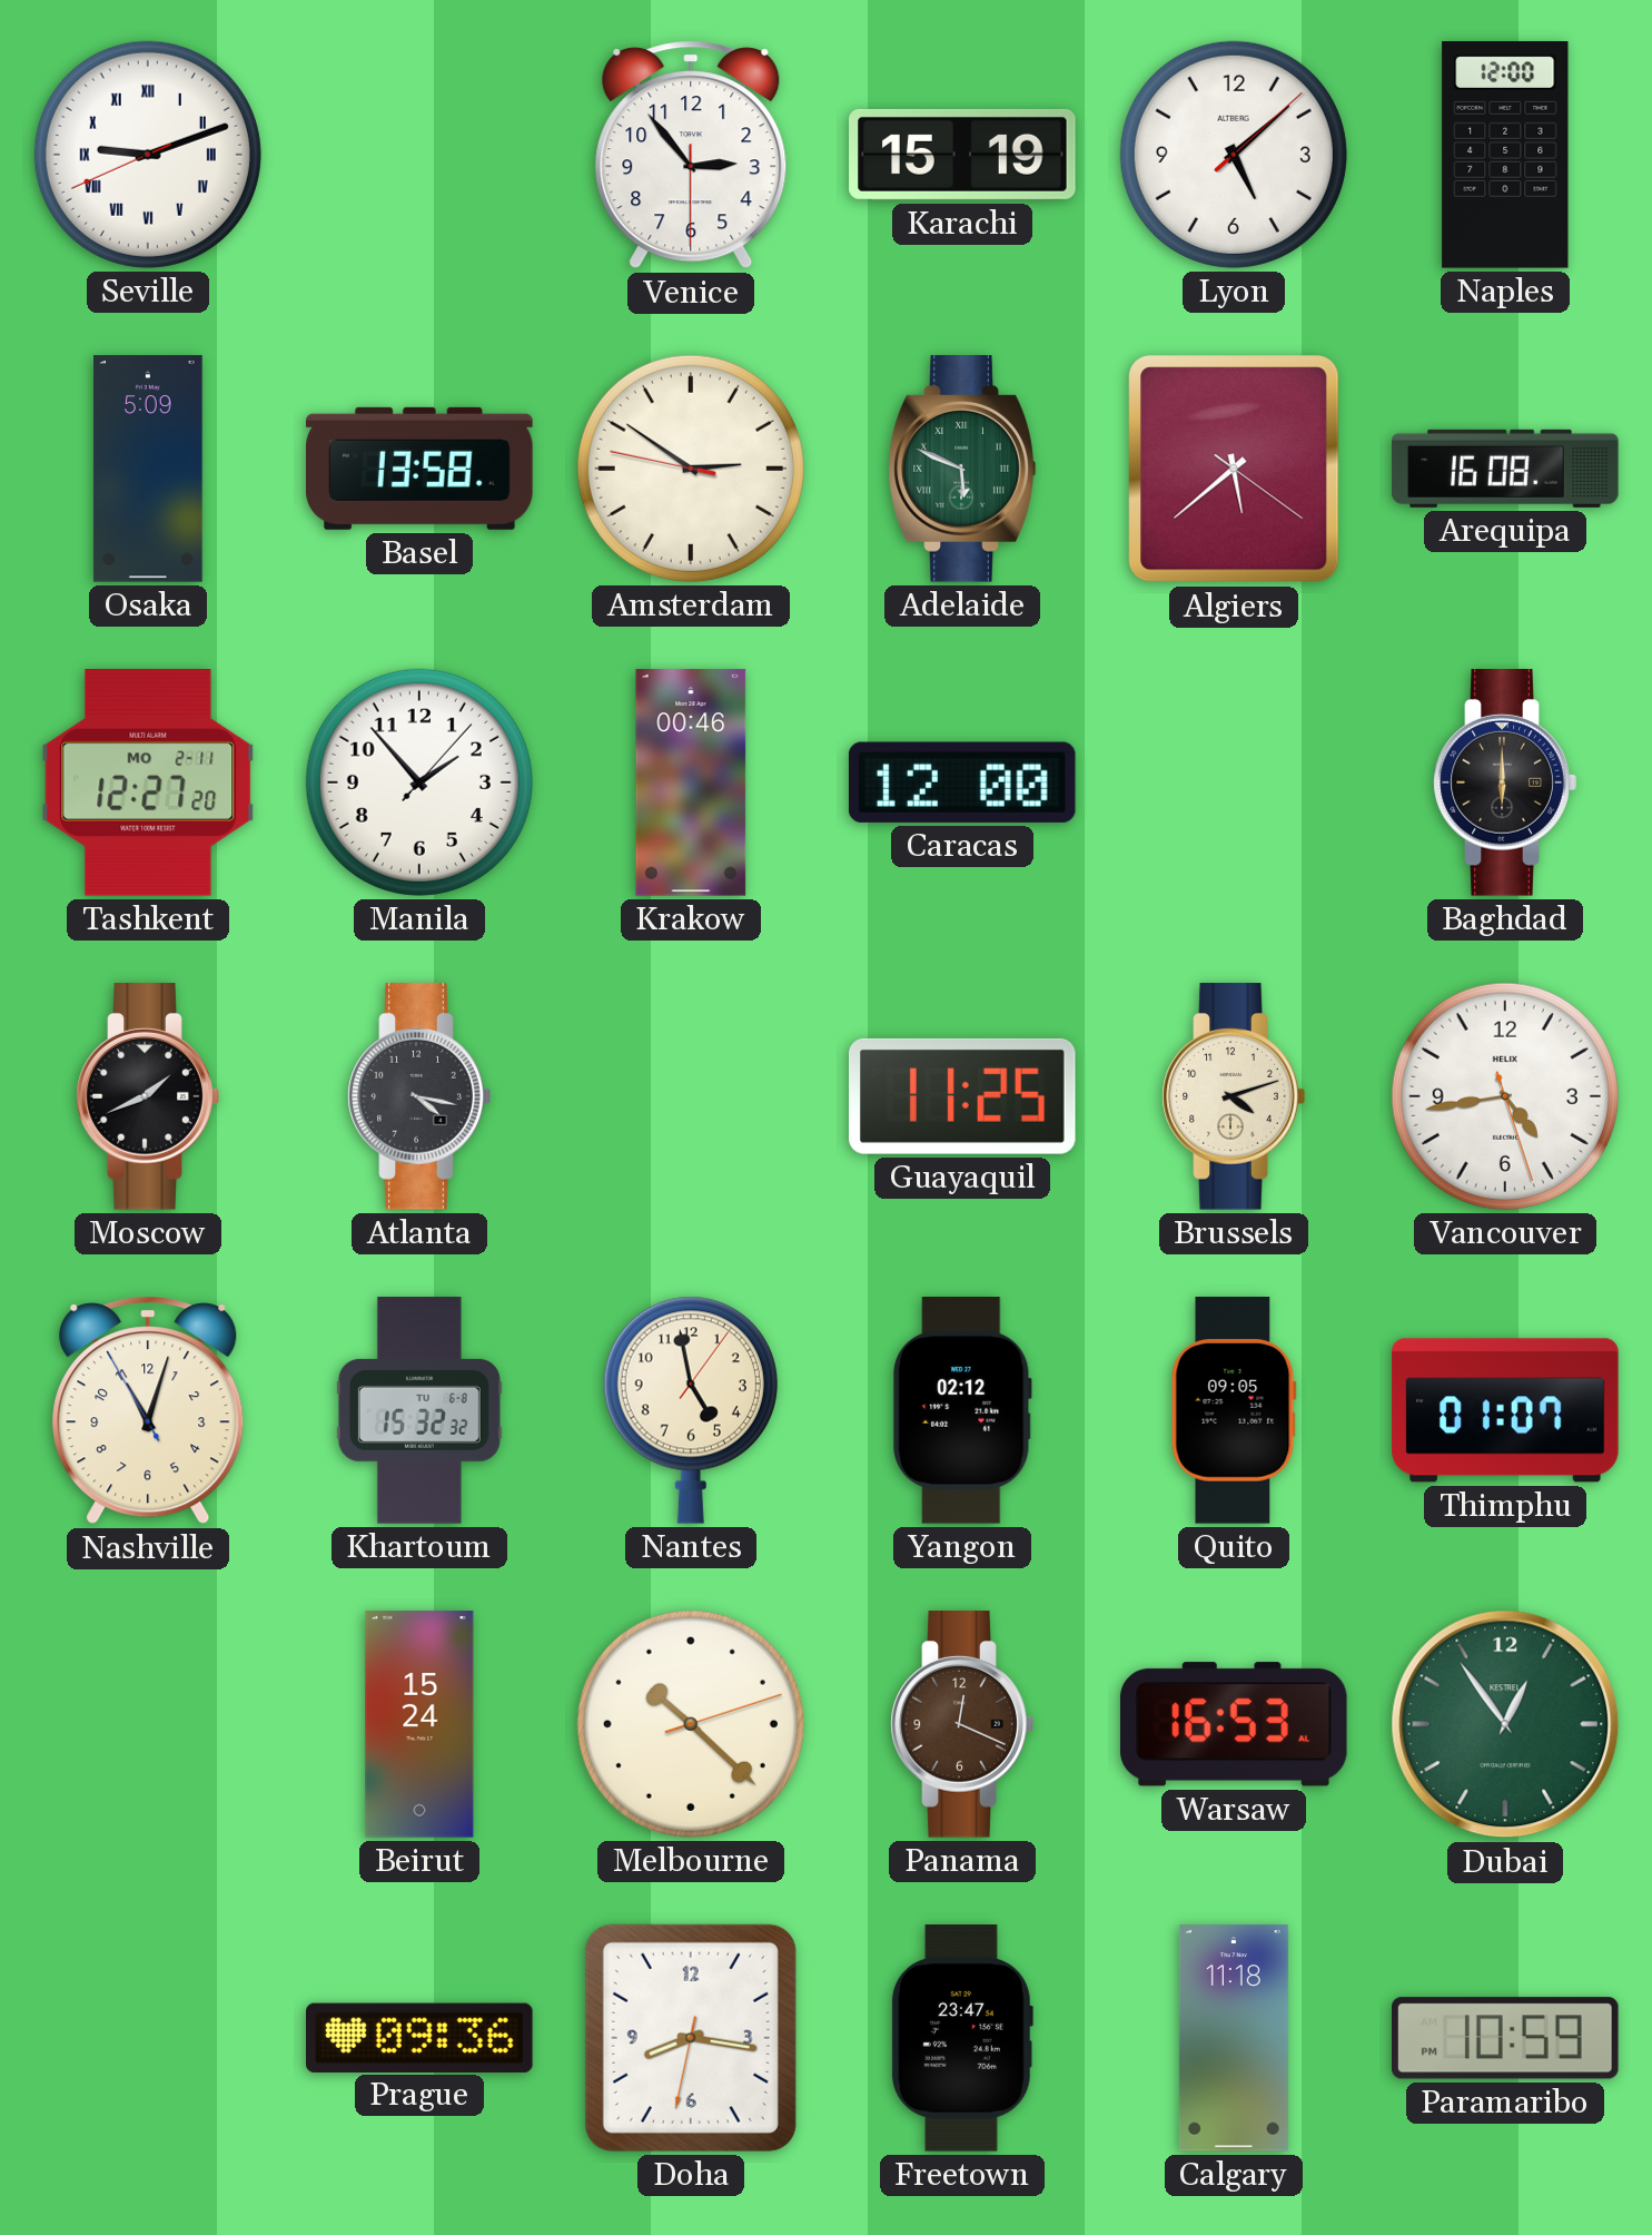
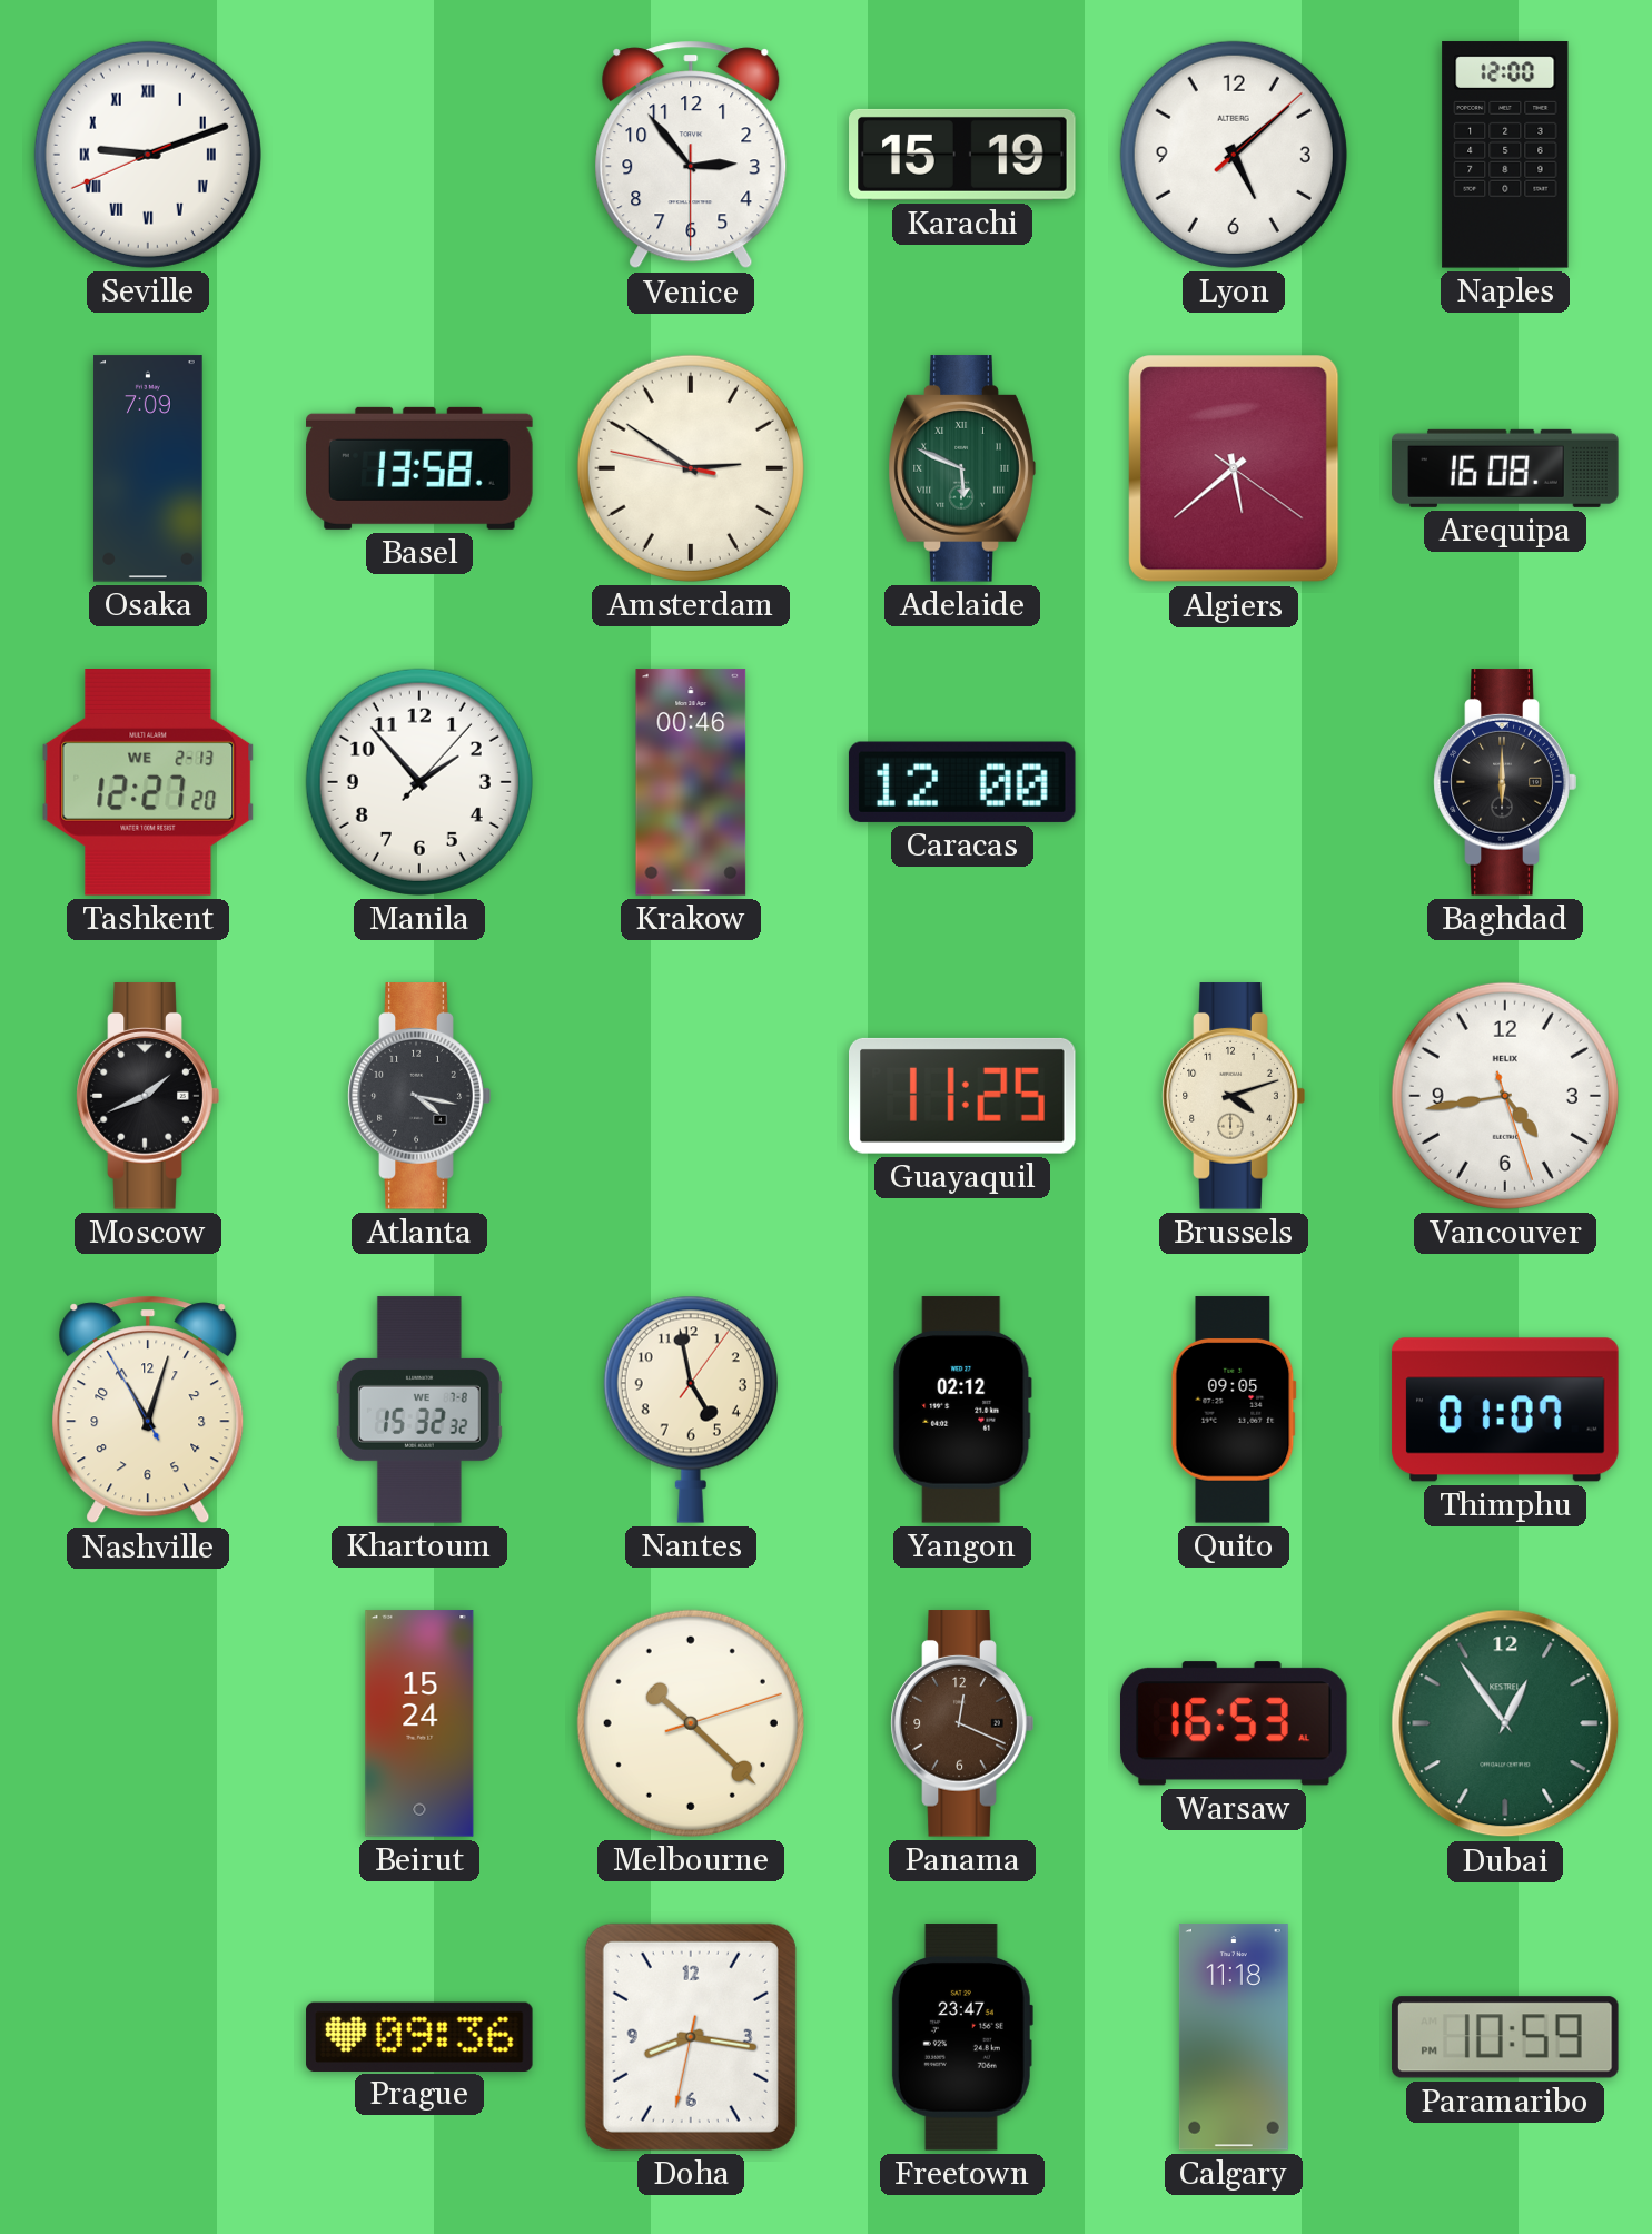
Osaka: 5:09 -> 7:09
Tashkent date: MO 2-11 -> WE 2-13
Khartoum date: TU 6-8 -> WE 7-8
